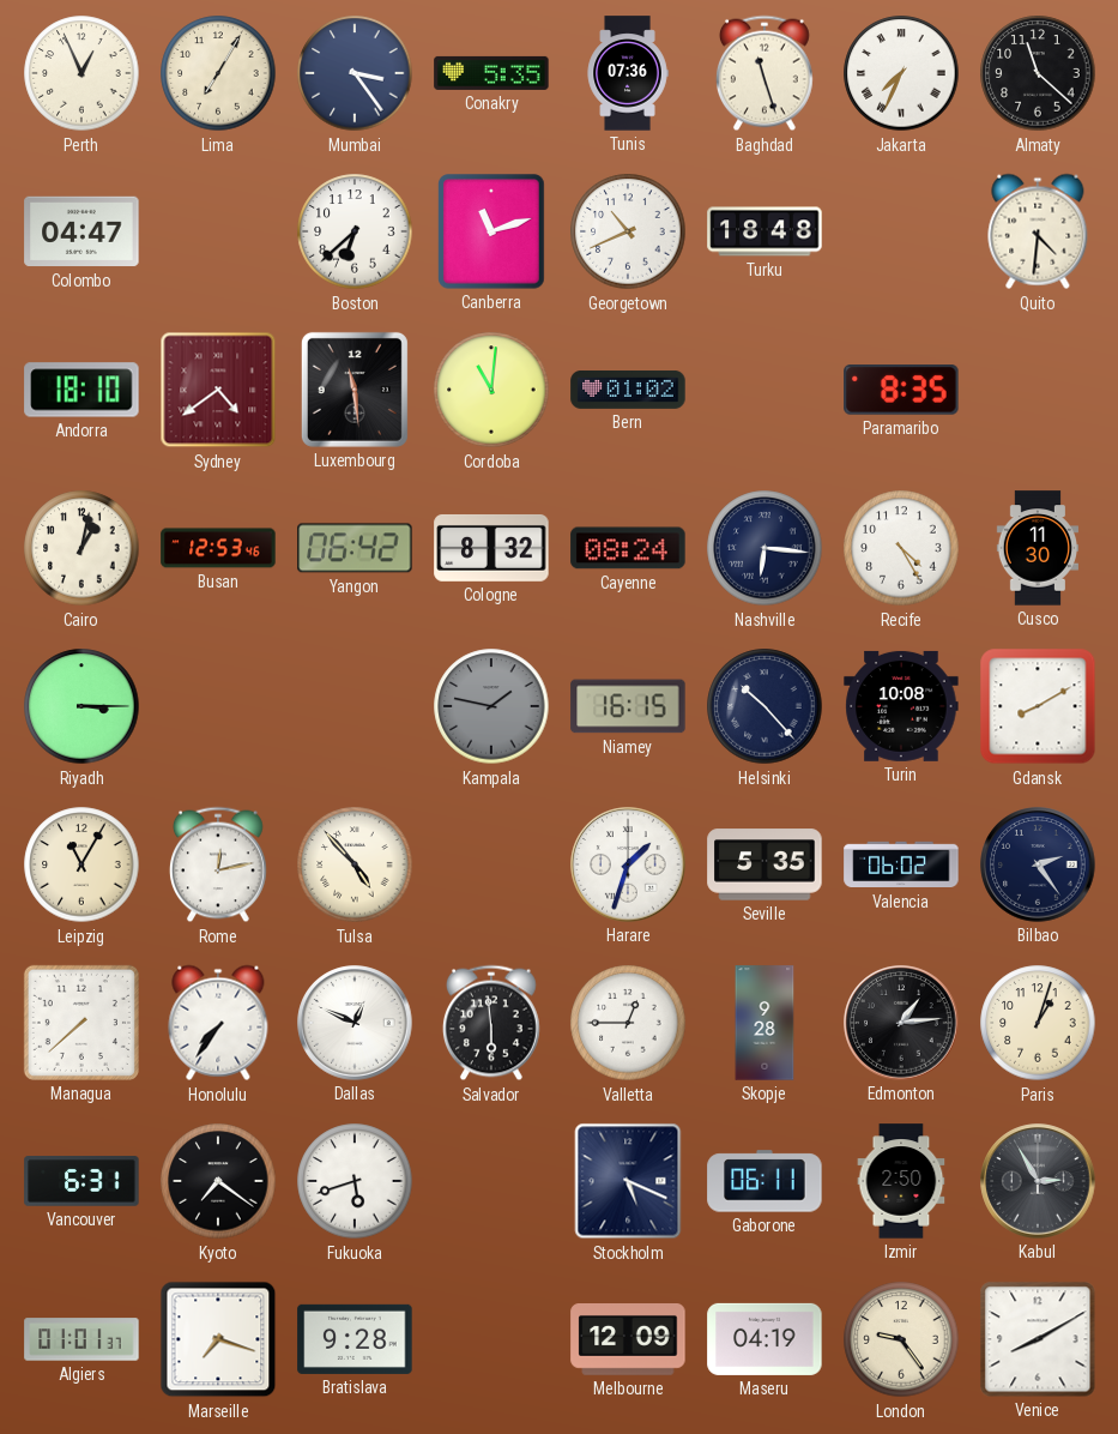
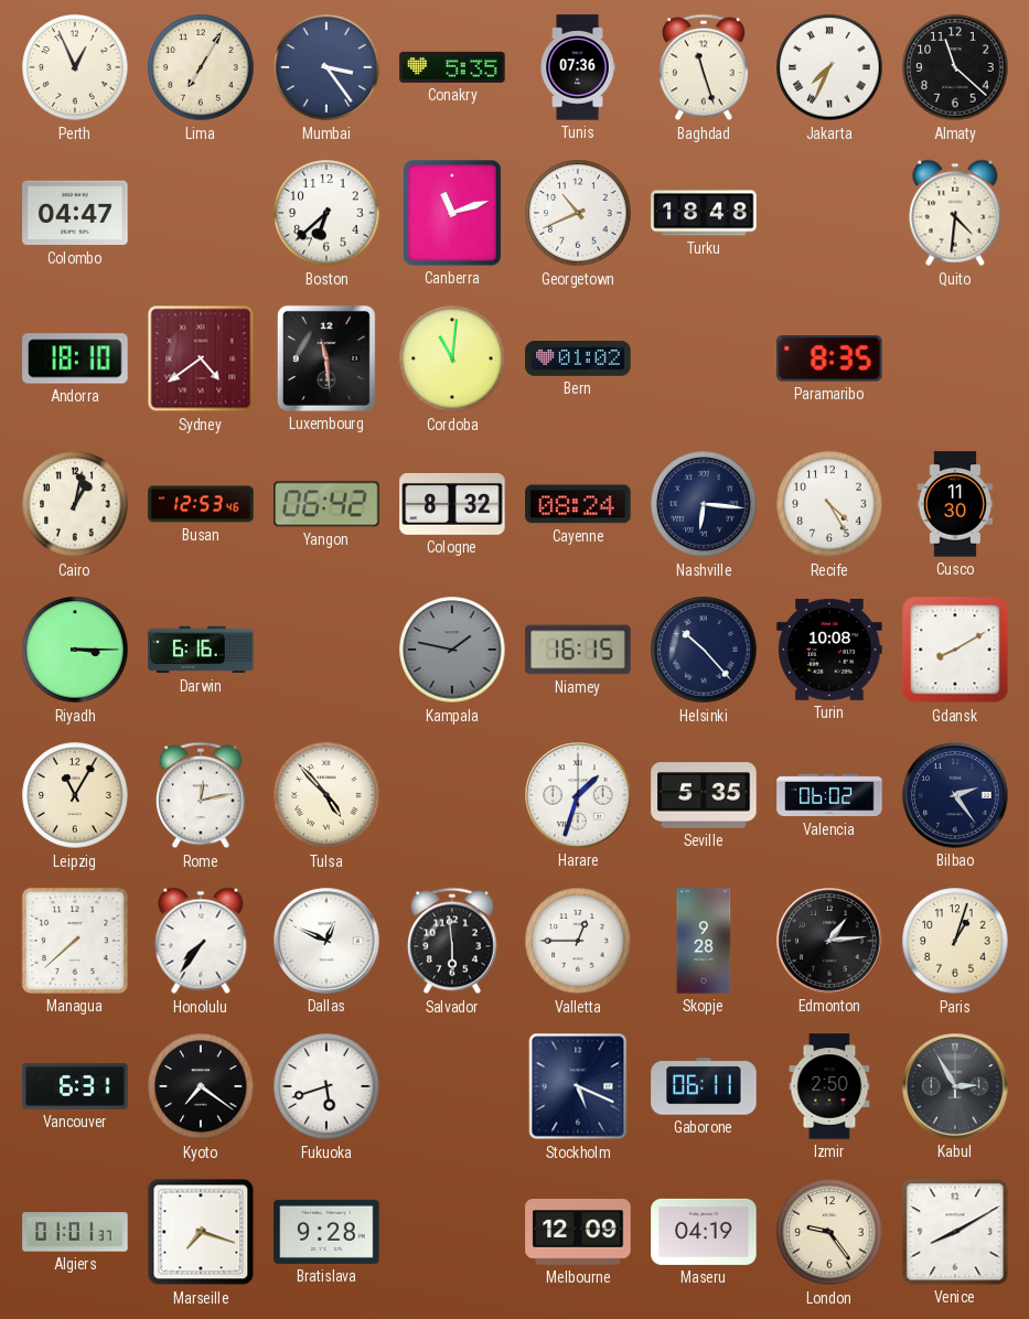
Darwin: none -> 6:16
